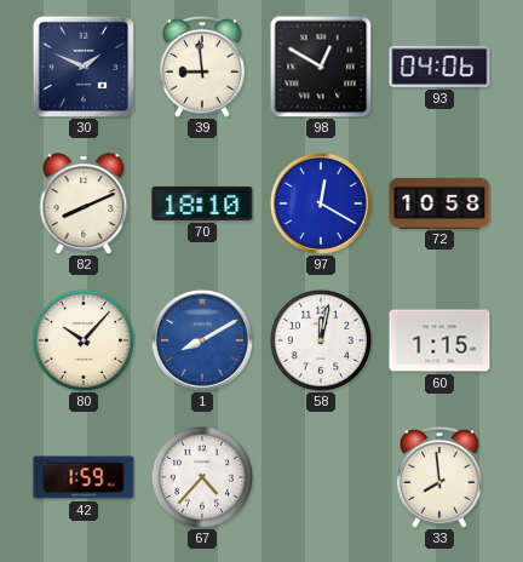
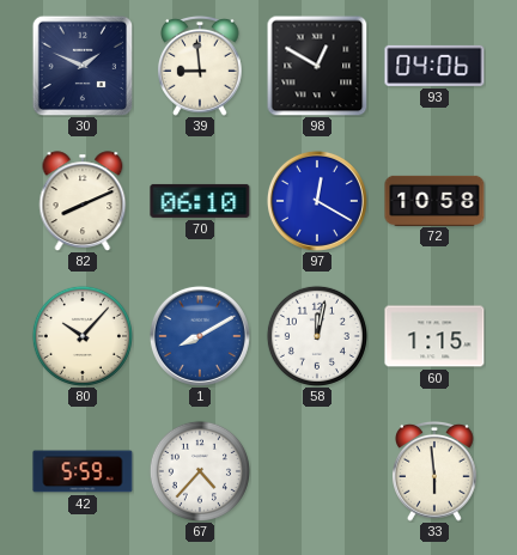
70: 18:10 -> 06:10
42: 1:59 -> 5:59
33: 7:59 -> 5:59
